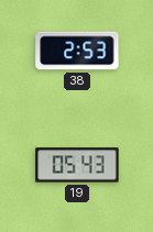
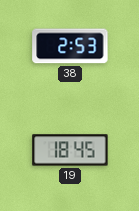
19: 05:43 -> 18:45
